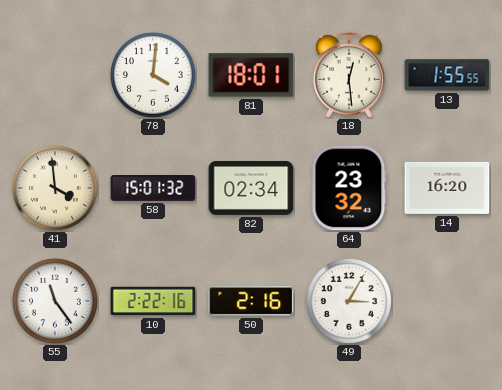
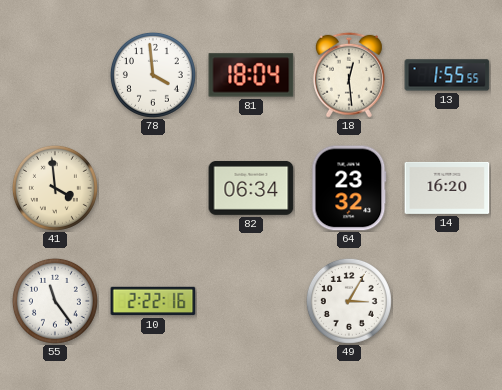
78: 4:01 -> 3:59
81: 18:01 -> 18:04
58: 15:01 -> none
82: 02:34 -> 06:34
50: 2:16 -> none
